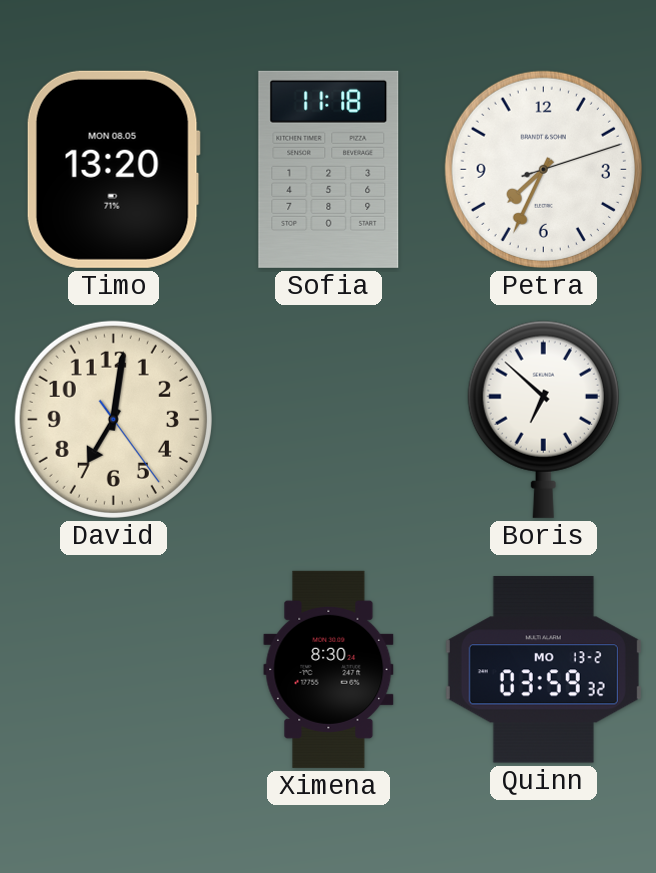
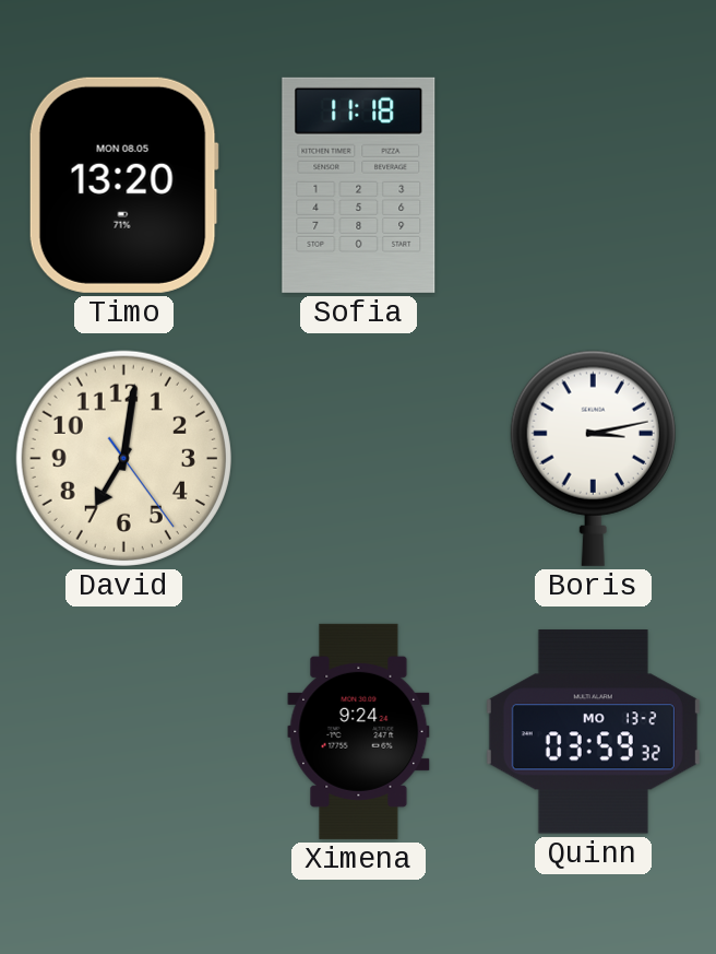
Petra: 7:34 -> none
Boris: 6:52 -> 3:13
Ximena: 8:30 -> 9:24
